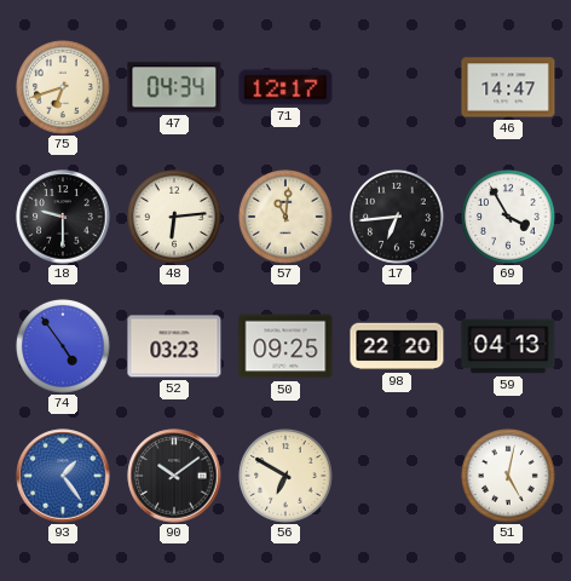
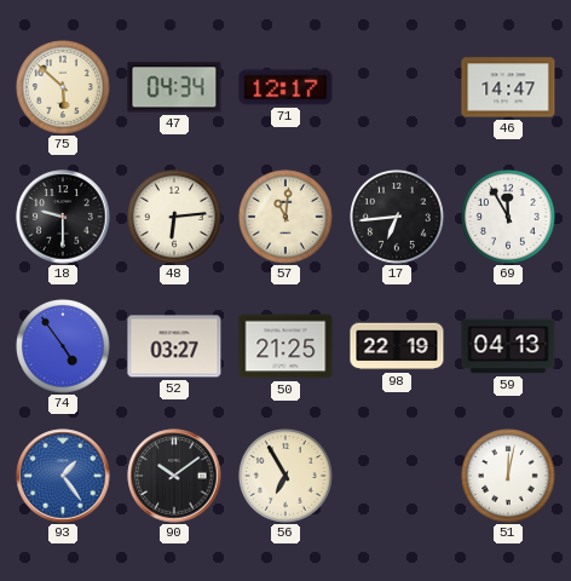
75: 6:42 -> 5:52
69: 3:55 -> 11:55
52: 03:23 -> 03:27
50: 09:25 -> 21:25
98: 22:20 -> 22:19
56: 6:50 -> 6:55
51: 5:02 -> 12:02
